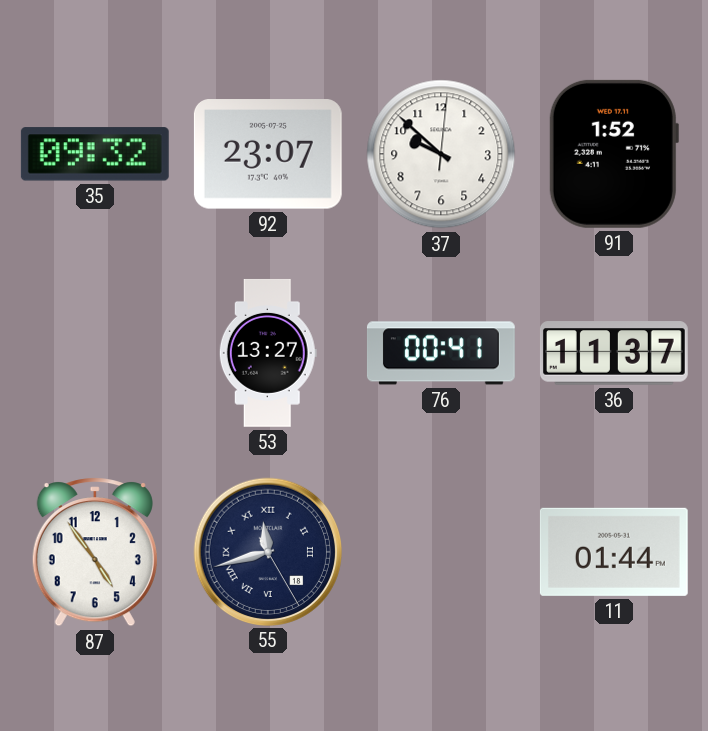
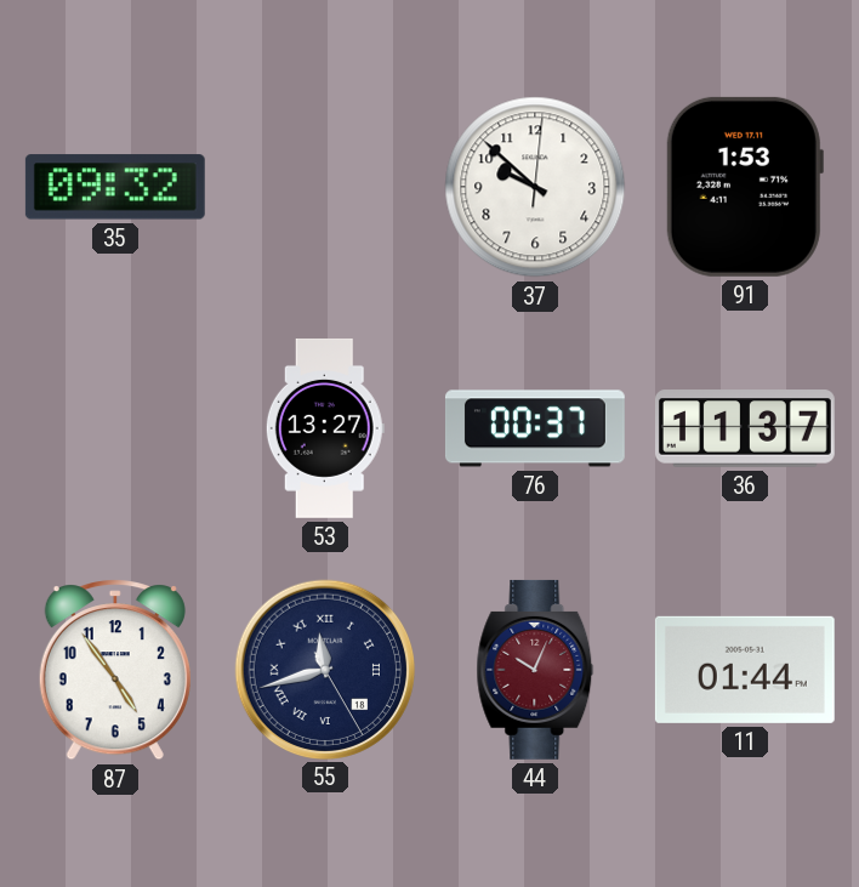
92: 23:07 -> none
91: 1:52 -> 1:53
76: 00:41 -> 00:37
44: none -> 10:04
